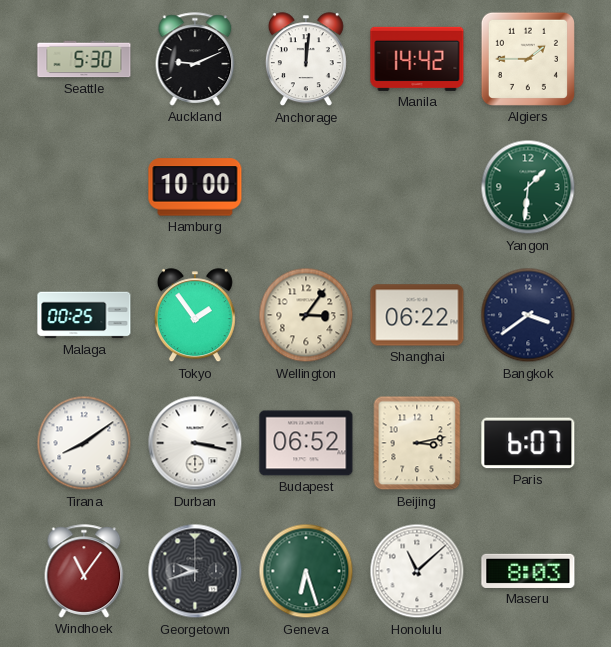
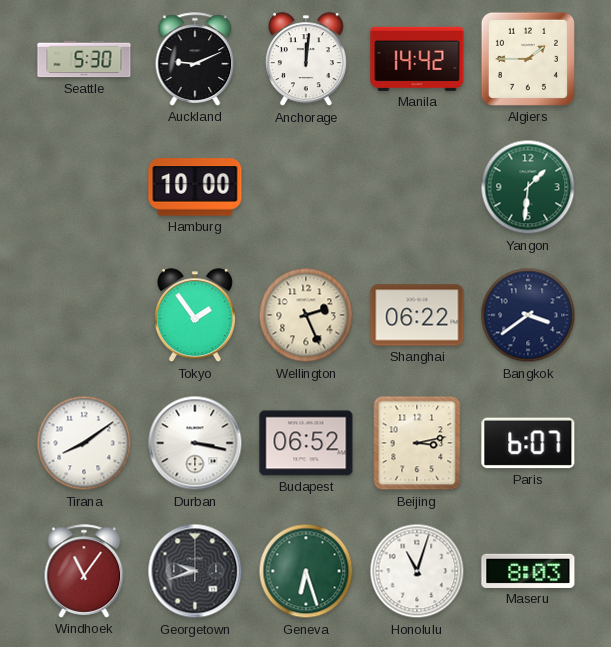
Malaga: 00:25 -> none
Wellington: 3:06 -> 2:26
Honolulu: 11:08 -> 11:03
